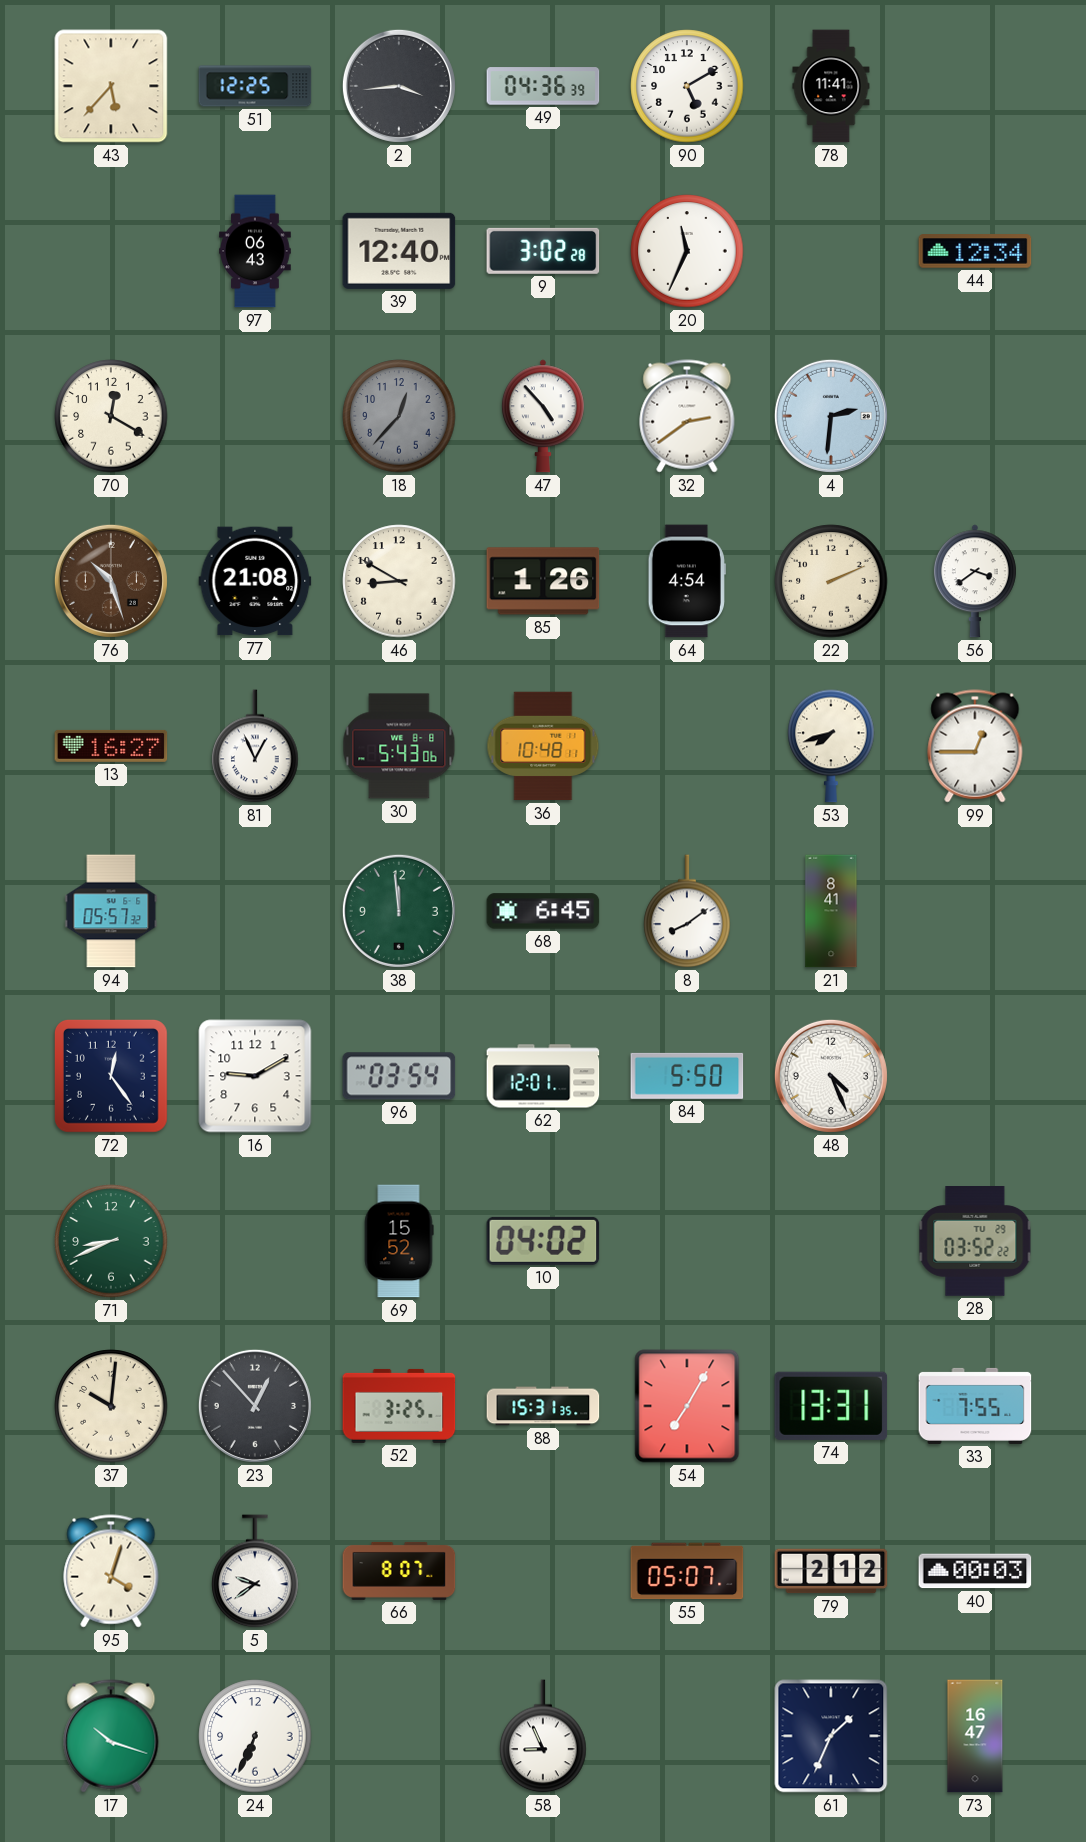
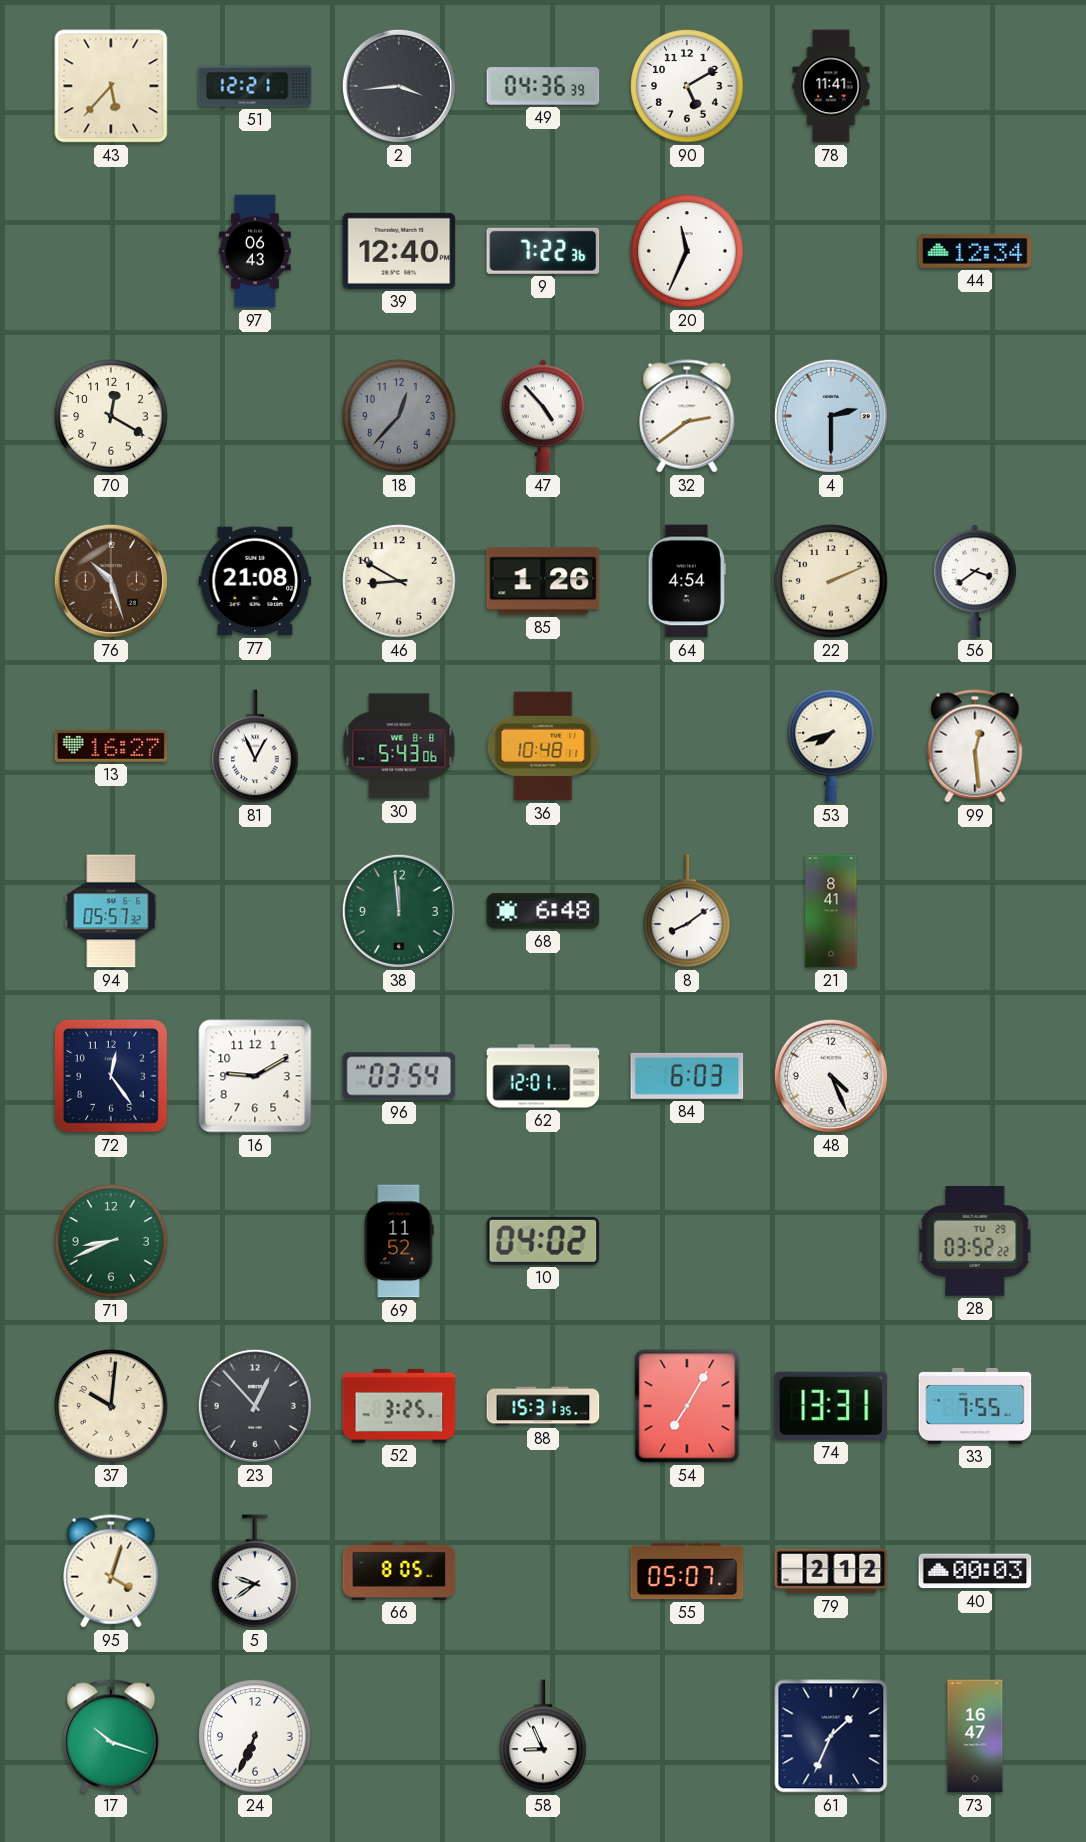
51: 12:25 -> 12:21
9: 3:02 -> 7:22
4: 2:31 -> 2:30
99: 12:45 -> 12:29
68: 6:45 -> 6:48
84: 5:50 -> 6:03
69: 15:52 -> 11:52
66: 8:07 -> 8:05
